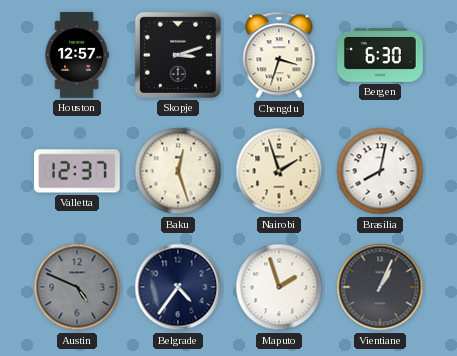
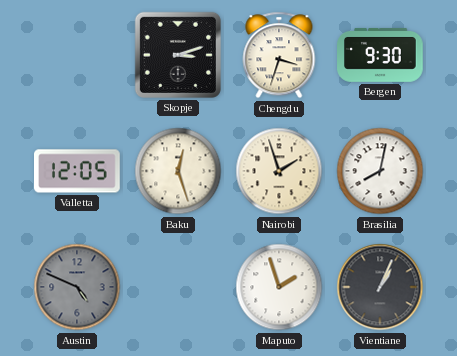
Houston: 12:57 -> none
Bergen: 6:30 -> 9:30
Valletta: 12:37 -> 12:05
Belgrade: 4:36 -> none
